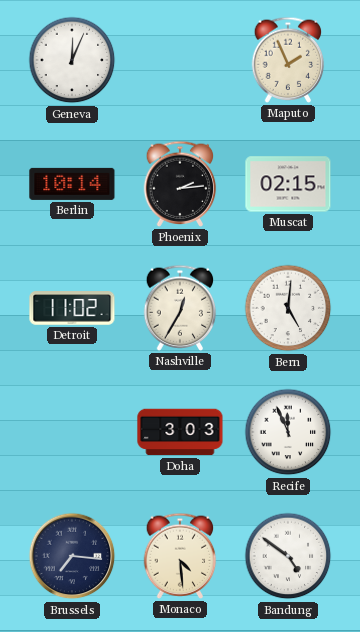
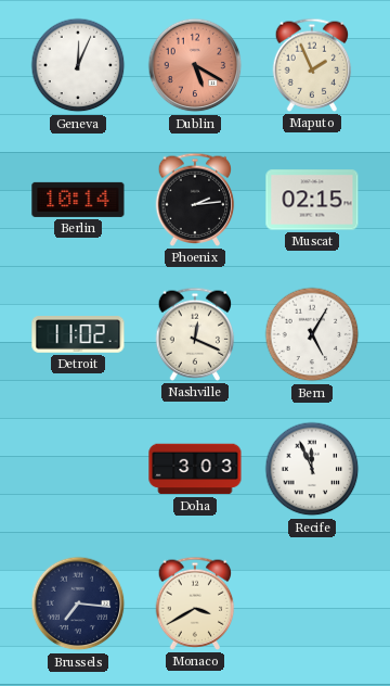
Dublin: none -> 5:20
Nashville: 12:35 -> 12:19
Bern: 5:01 -> 5:05
Monaco: 4:29 -> 3:40
Bandung: 4:51 -> none
